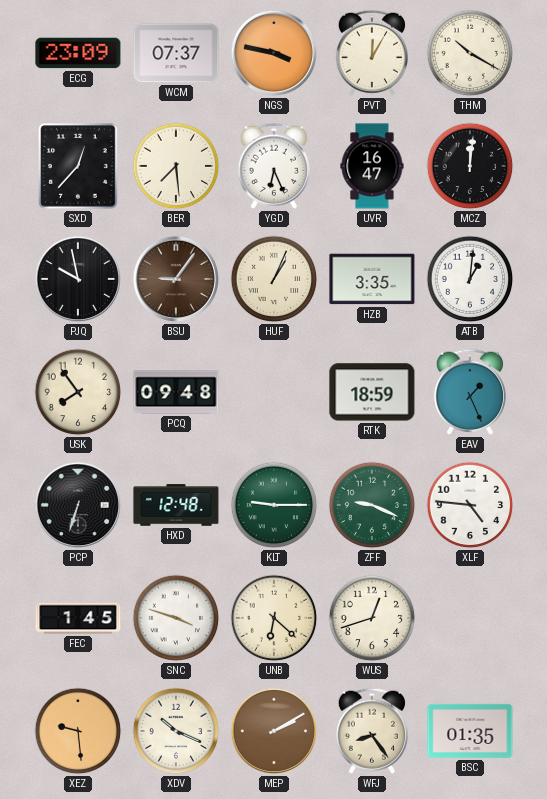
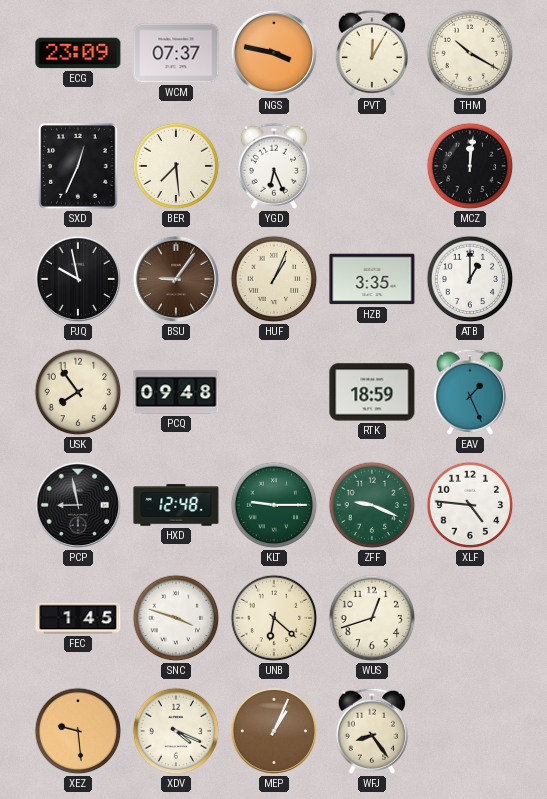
SXD: 12:37 -> 12:34
UVR: 16:47 -> none
ATB: 1:01 -> 1:00
PCP: 6:33 -> 8:58
XDV: 10:19 -> 4:19
MEP: 2:10 -> 1:04
BSC: 01:35 -> none
